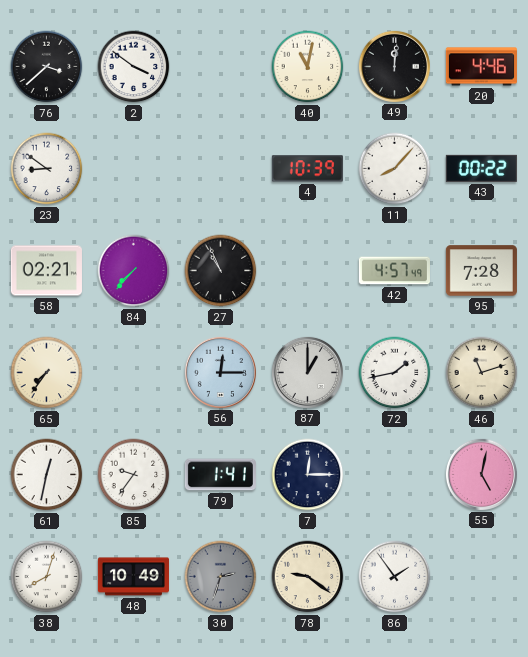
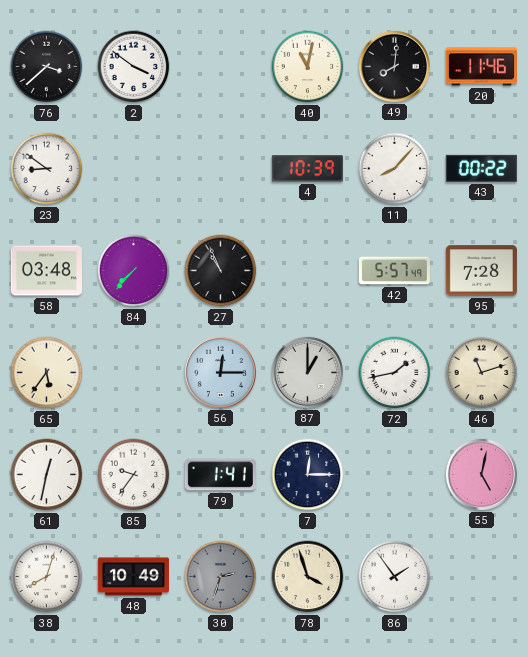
49: 12:01 -> 8:01
20: 4:46 -> 11:46
58: 02:21 -> 03:48
42: 4:57 -> 5:57
65: 7:36 -> 5:36
78: 9:21 -> 3:57
